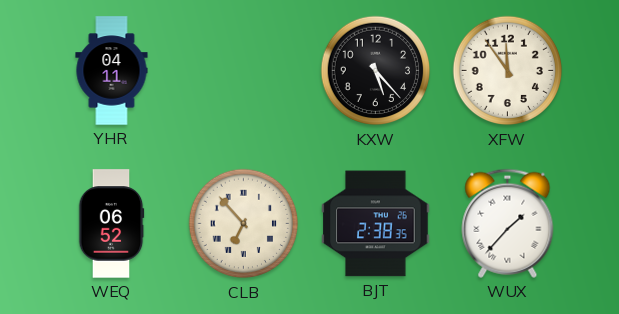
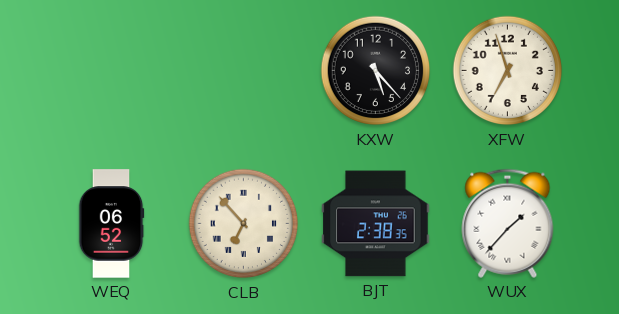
YHR: 04:11 -> none
XFW: 11:54 -> 6:57
